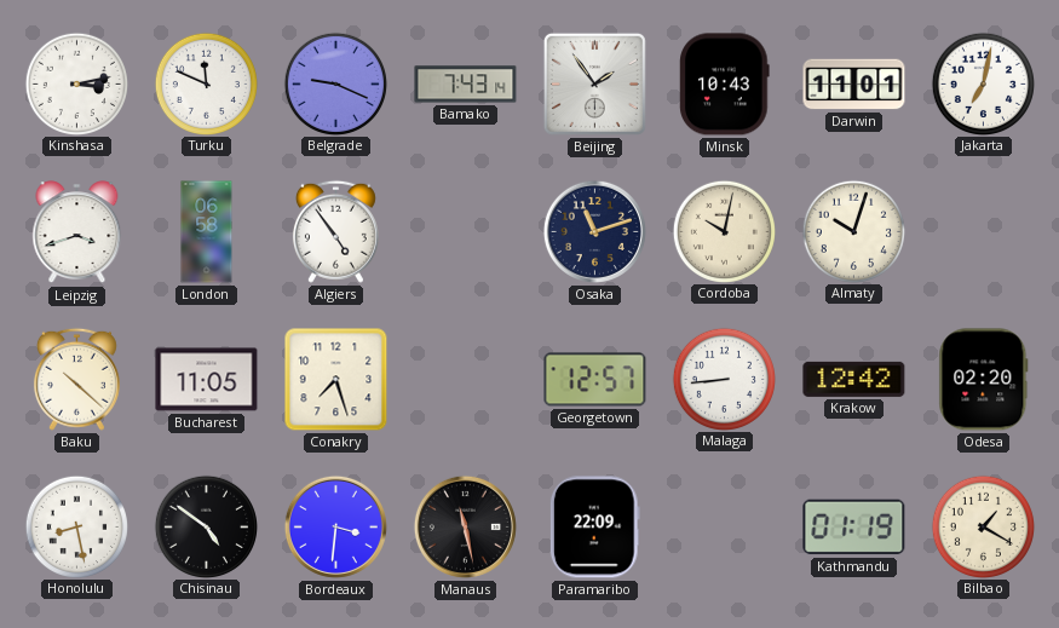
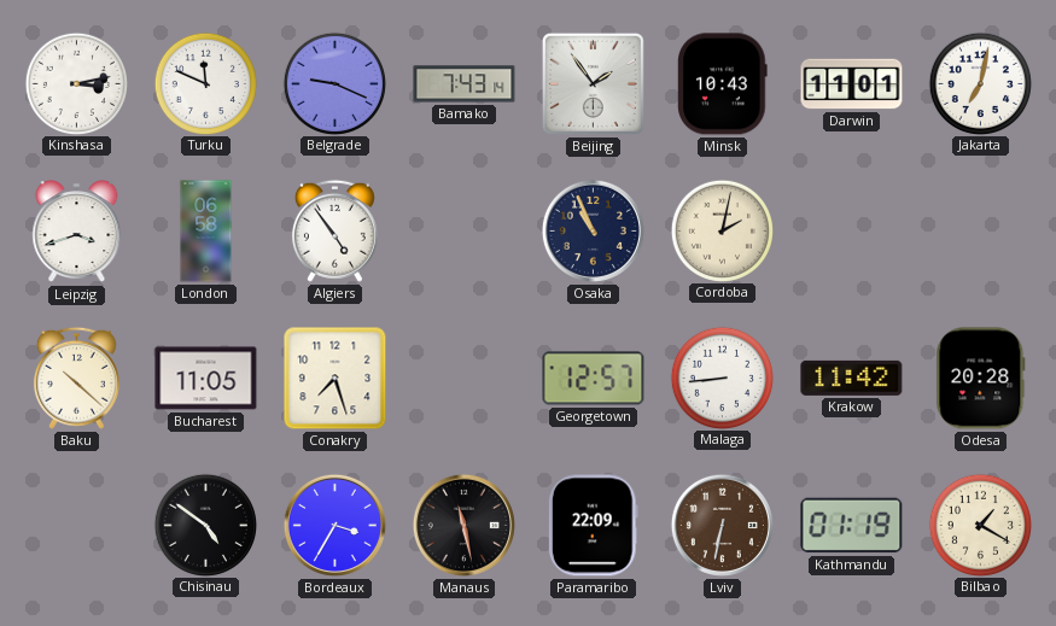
Osaka: 11:12 -> 10:56
Cordoba: 10:02 -> 2:02
Almaty: 10:03 -> none
Krakow: 12:42 -> 11:42
Odesa: 02:20 -> 20:28
Honolulu: 8:28 -> none
Bordeaux: 3:31 -> 3:35
Lviv: none -> 6:32
